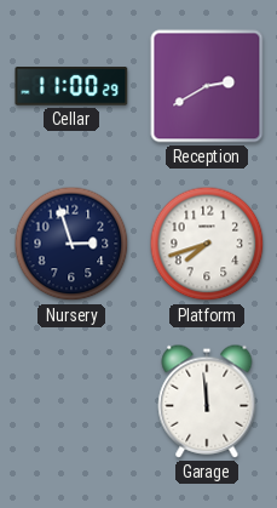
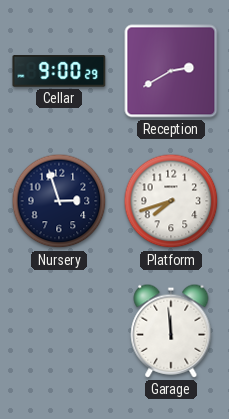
Cellar: 11:00 -> 9:00
